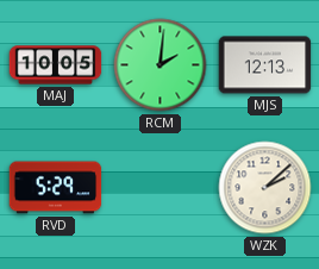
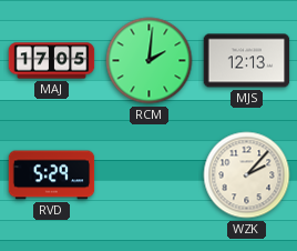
MAJ: 10:05 -> 17:05
WZK: 2:08 -> 2:07
